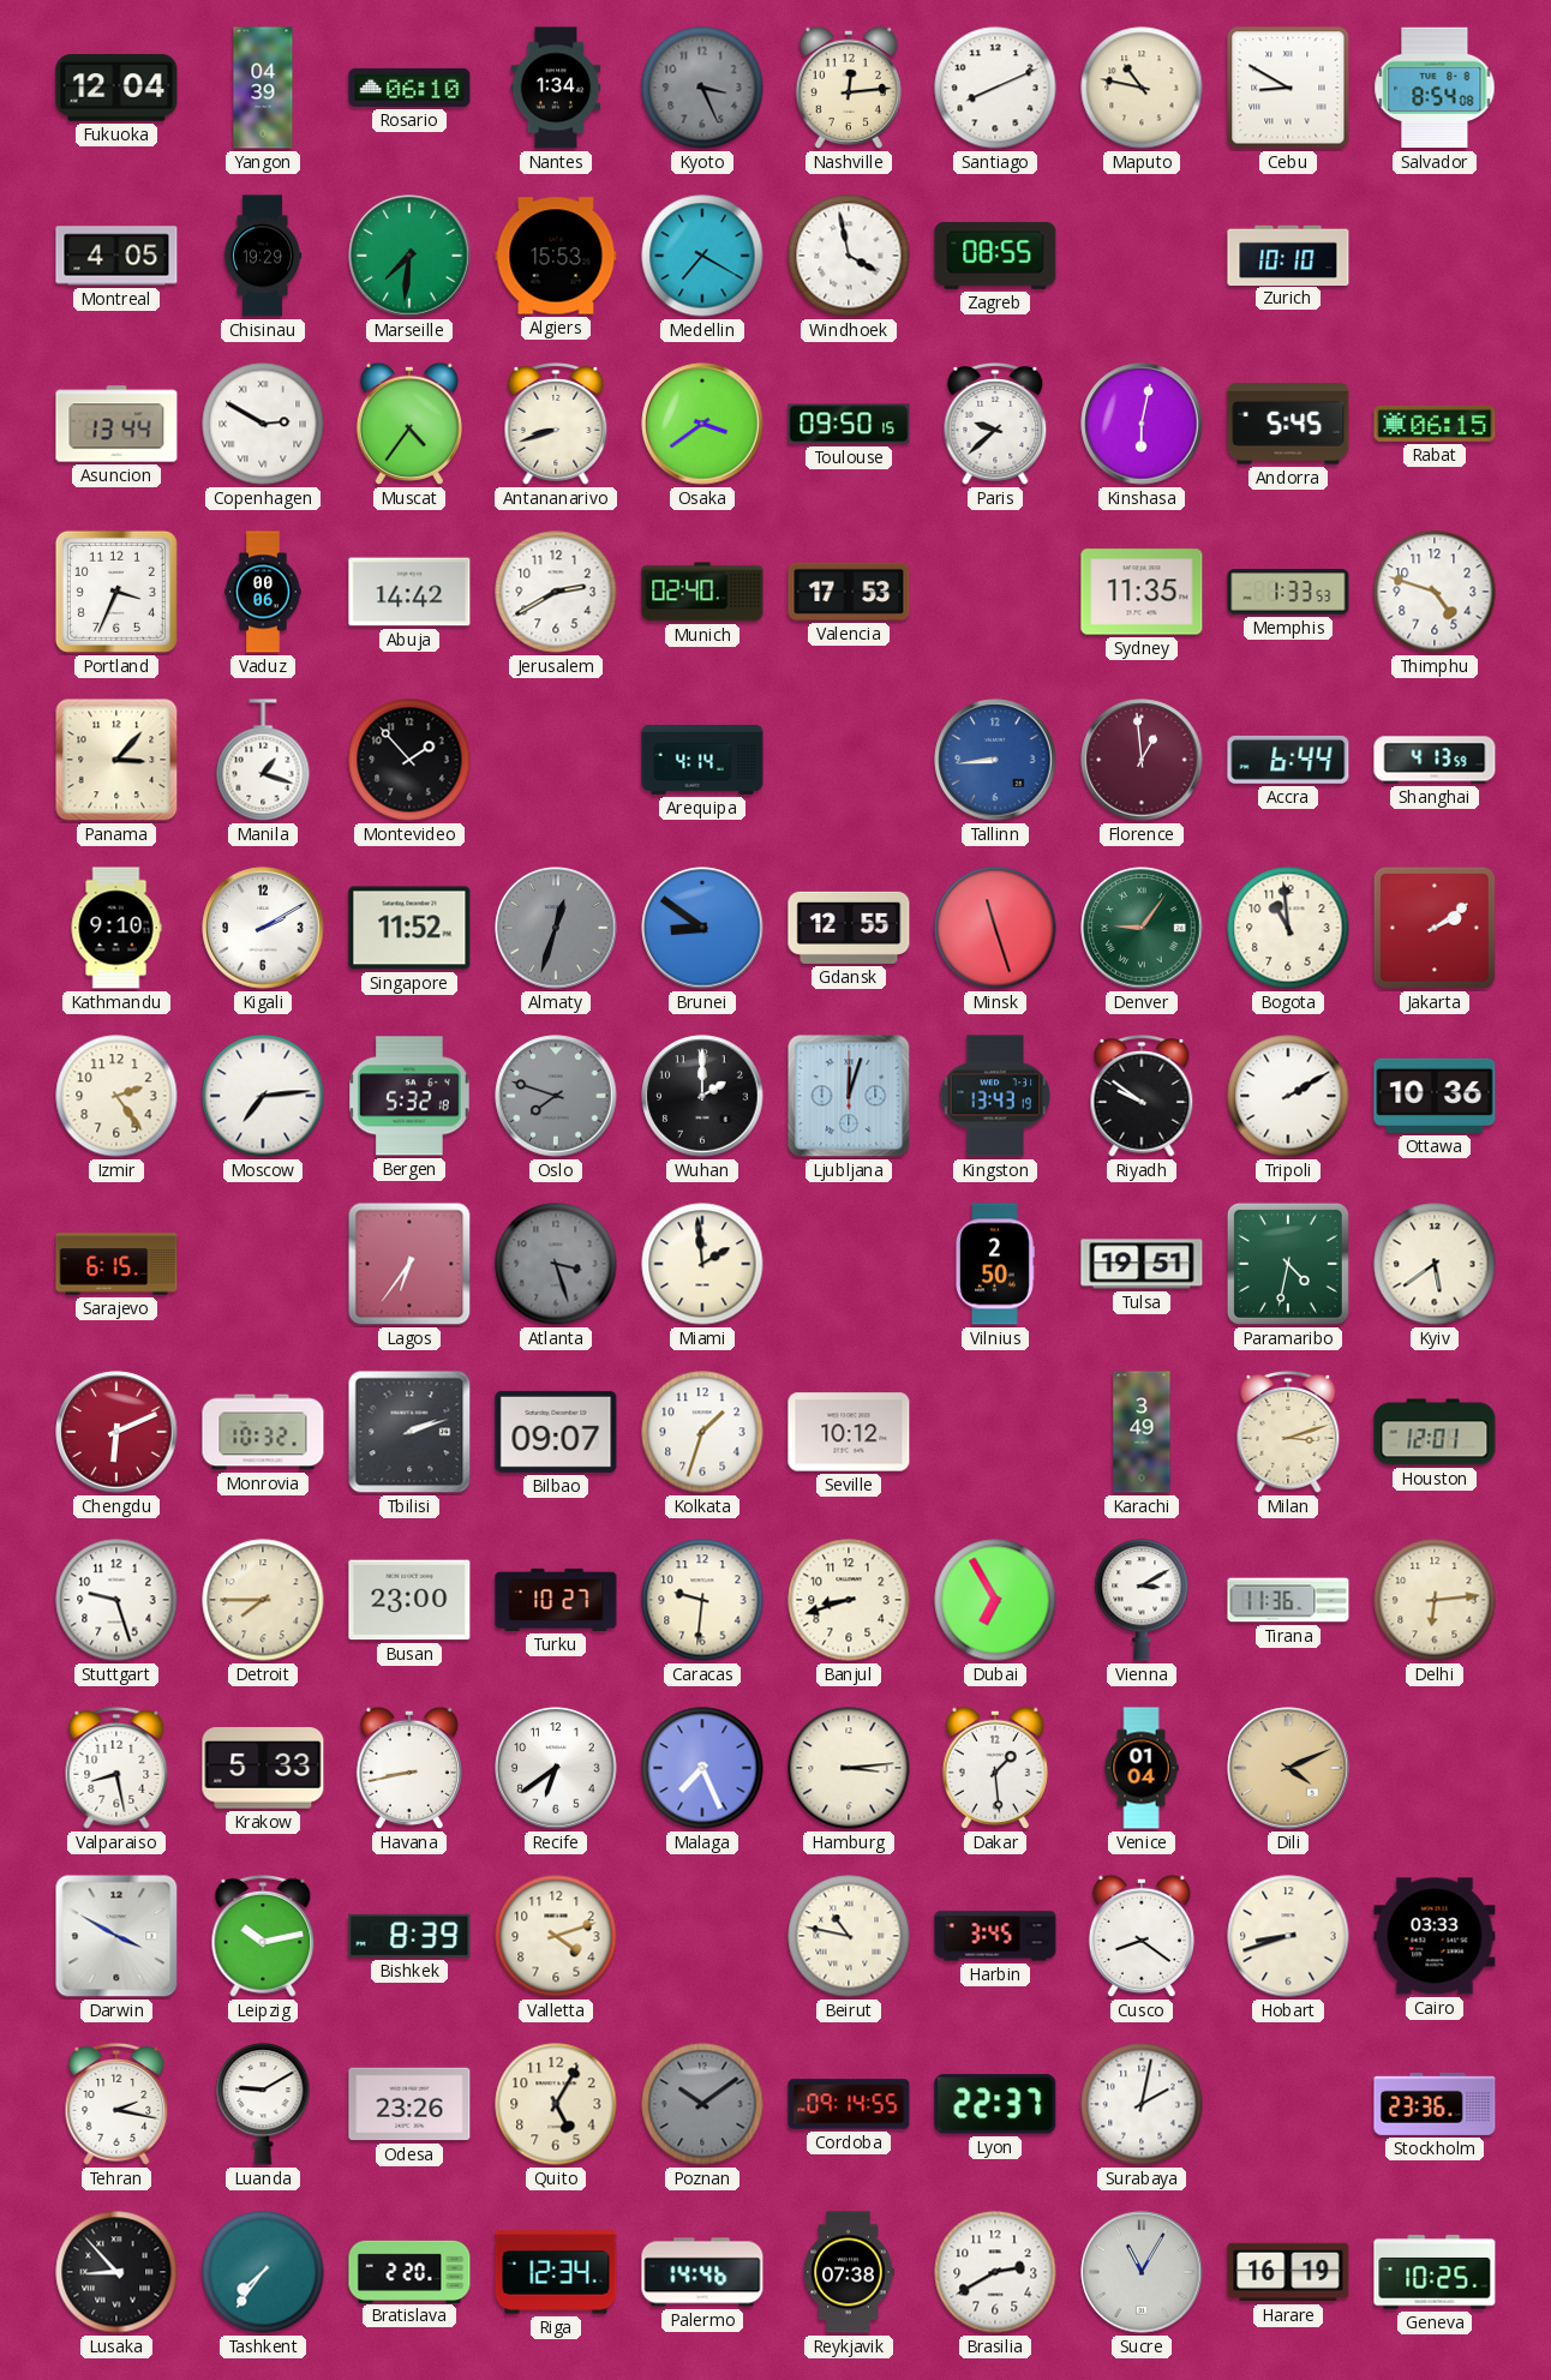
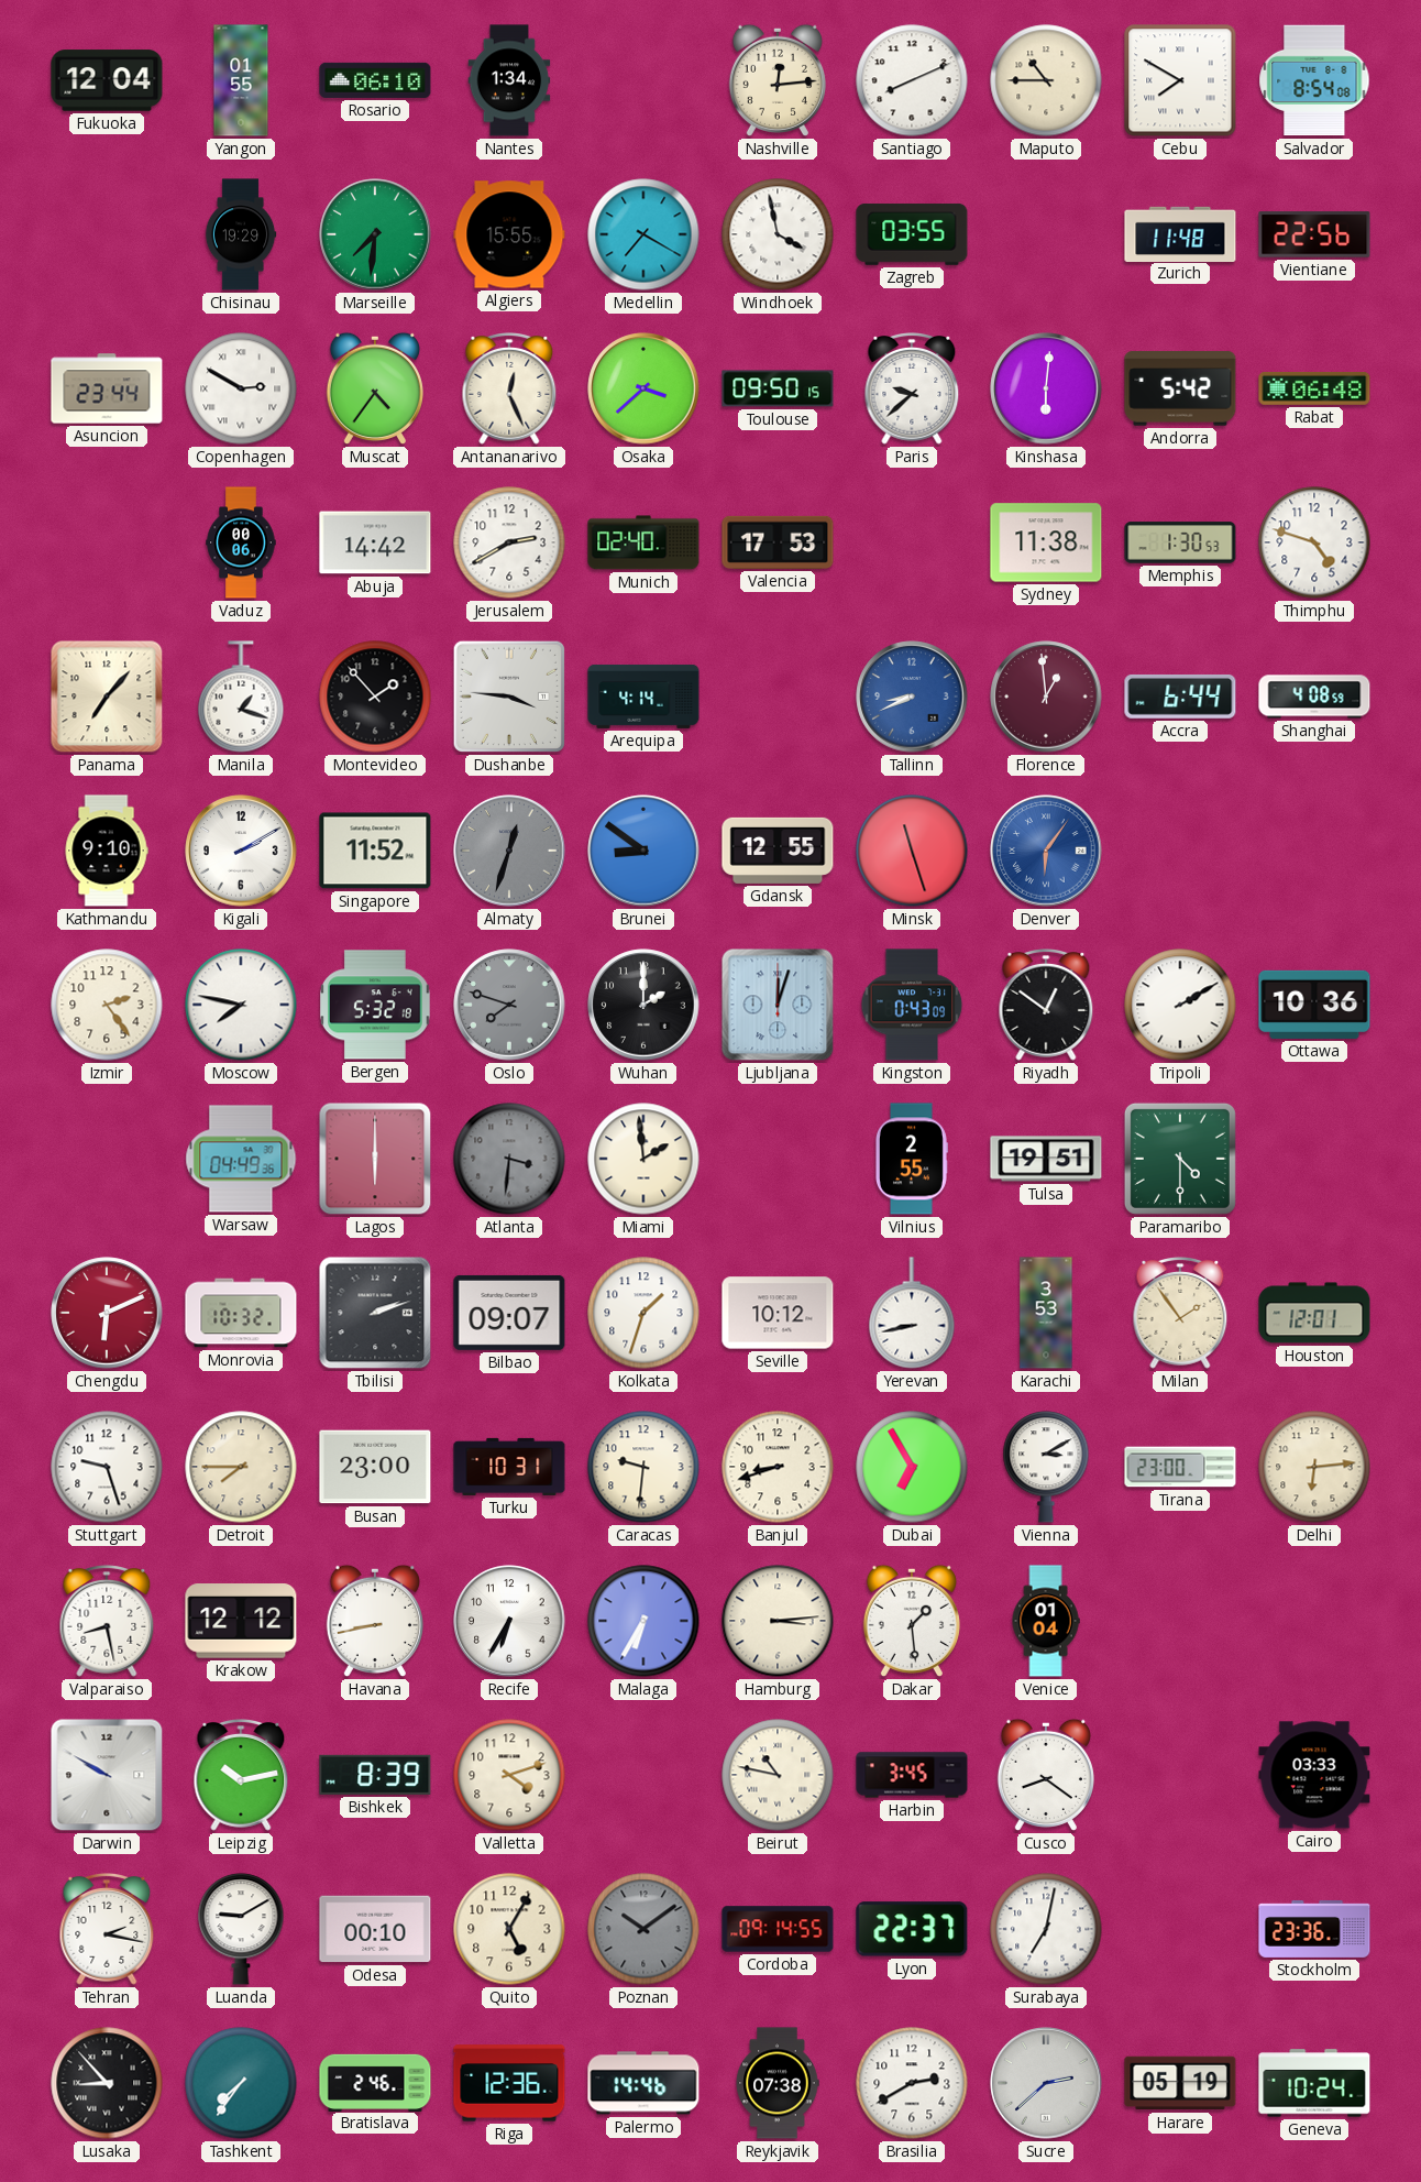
Yangon: 04:39 -> 01:55
Kyoto: 3:26 -> none
Maputo: 10:47 -> 10:45
Cebu: 8:50 -> 7:50
Montreal: 4:05 -> none
Algiers: 15:53 -> 15:55
Zagreb: 08:55 -> 03:55
Zurich: 10:10 -> 11:48
Vientiane: none -> 22:56
Asuncion: 13:44 -> 23:44
Antananarivo: 8:42 -> 12:26
Osaka: 3:39 -> 3:38
Kinshasa: 6:02 -> 6:01
Andorra: 5:45 -> 5:42
Rabat: 06:15 -> 06:48
Portland: 3:34 -> none
Sydney: 11:35 -> 11:38
Memphis: 1:33 -> 1:30
Panama: 3:07 -> 7:07
Dushanbe: none -> 3:46
Tallinn: 8:44 -> 8:41
Shanghai: 4:13 -> 4:08
Denver: 9:06 -> 6:06
Denver dial: green -> blue
Bogota: 10:59 -> none
Jakarta: 2:09 -> none
Moscow: 7:14 -> 7:47
Kingston: 13:43 -> 0:43
Riyadh: 9:51 -> 12:51
Sarajevo: 6:15 -> none
Warsaw: none -> 04:49
Lagos: 6:36 -> 6:00
Atlanta: 3:27 -> 3:31
Vilnius: 2:50 -> 2:55
Paramaribo: 4:32 -> 4:30
Kyiv: 5:39 -> none
Yerevan: none -> 8:43
Karachi: 3:49 -> 3:53
Milan: 3:12 -> 1:54
Turku: 10:27 -> 10:31
Tirana: 11:36 -> 23:00
Krakow: 5:33 -> 12:12
Recife: 6:39 -> 6:35
Malaga: 7:26 -> 6:35
Dili: 4:11 -> none
Darwin: 3:50 -> 9:50
Hobart: 8:42 -> none
Odesa: 23:26 -> 00:10
Surabaya: 2:02 -> 7:02
Bratislava: 2:20 -> 2:46
Riga: 12:34 -> 12:36
Sucre: 11:05 -> 2:38
Harare: 16:19 -> 05:19
Geneva: 10:25 -> 10:24
